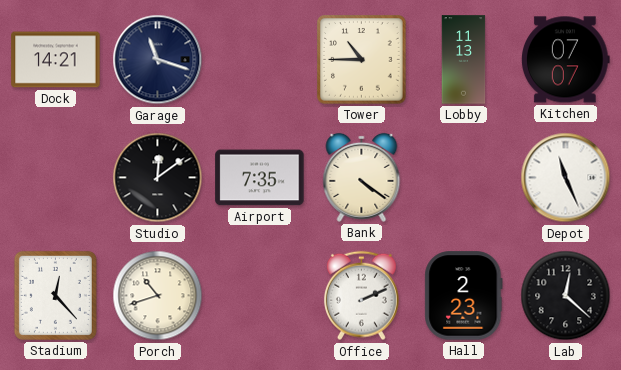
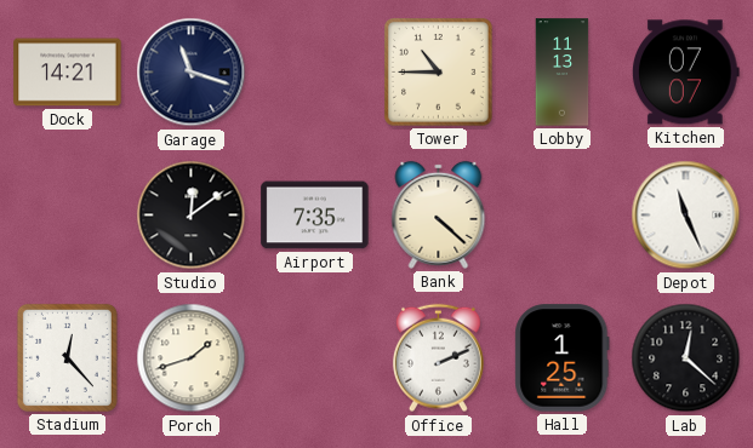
Bank: 4:21 -> 4:22
Porch: 10:42 -> 1:42
Hall: 2:23 -> 1:25
